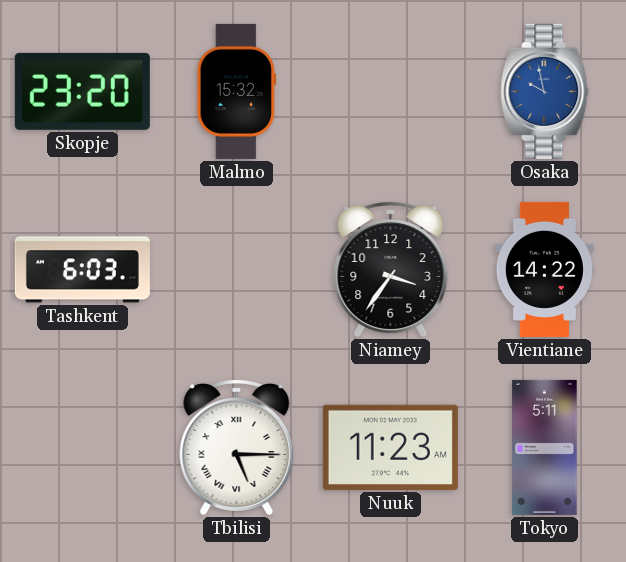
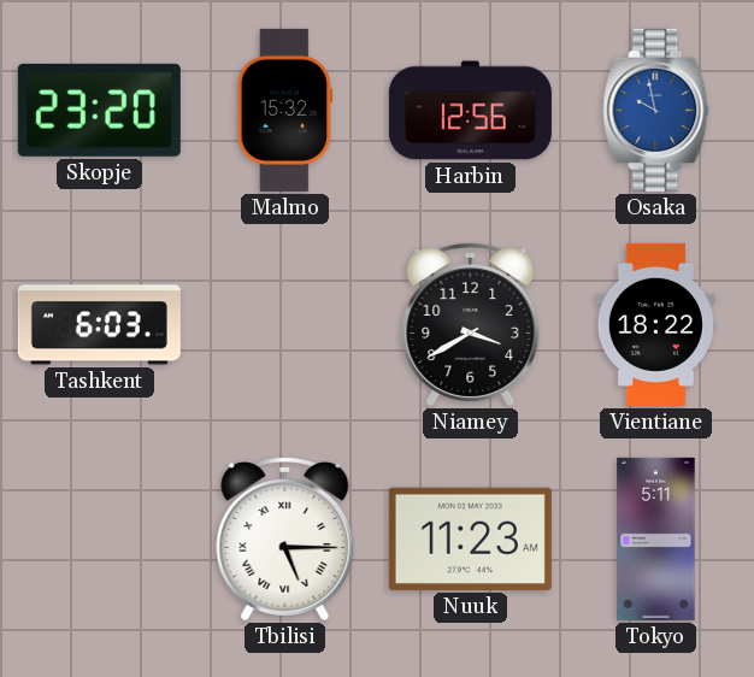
Harbin: none -> 12:56
Niamey: 3:36 -> 3:40
Vientiane: 14:22 -> 18:22
